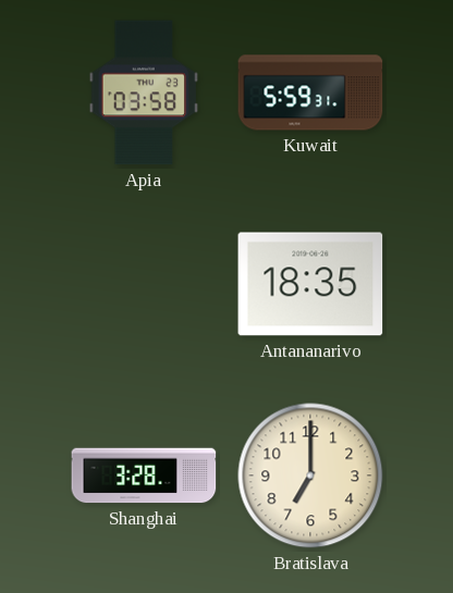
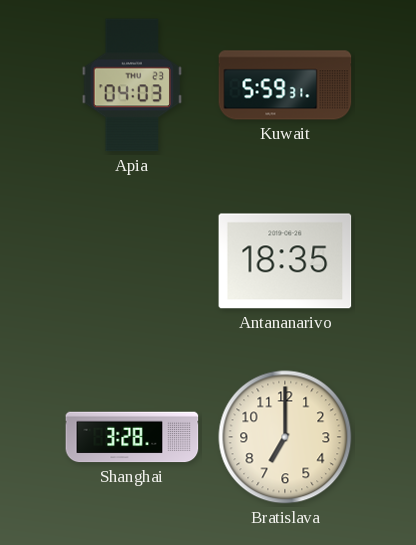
Apia: 03:58 -> 04:03
